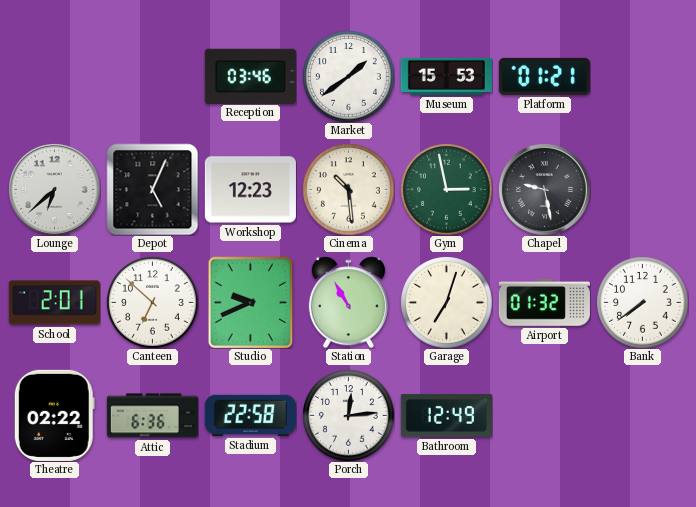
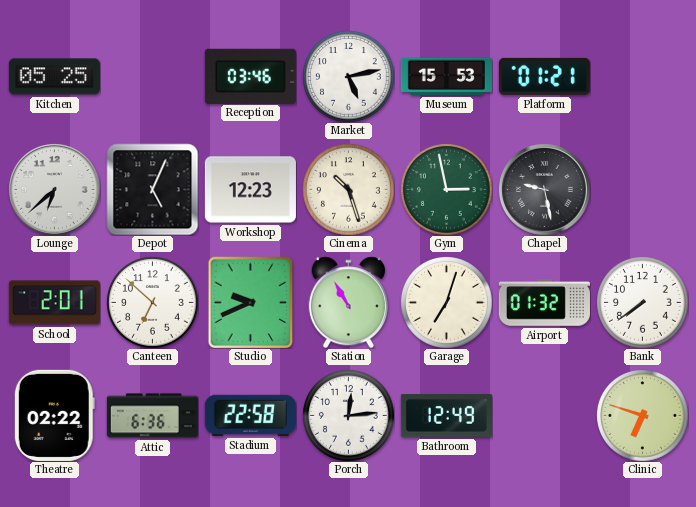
Kitchen: none -> 05:25
Market: 1:39 -> 5:13
Cinema: 10:29 -> 10:27
Clinic: none -> 6:48
